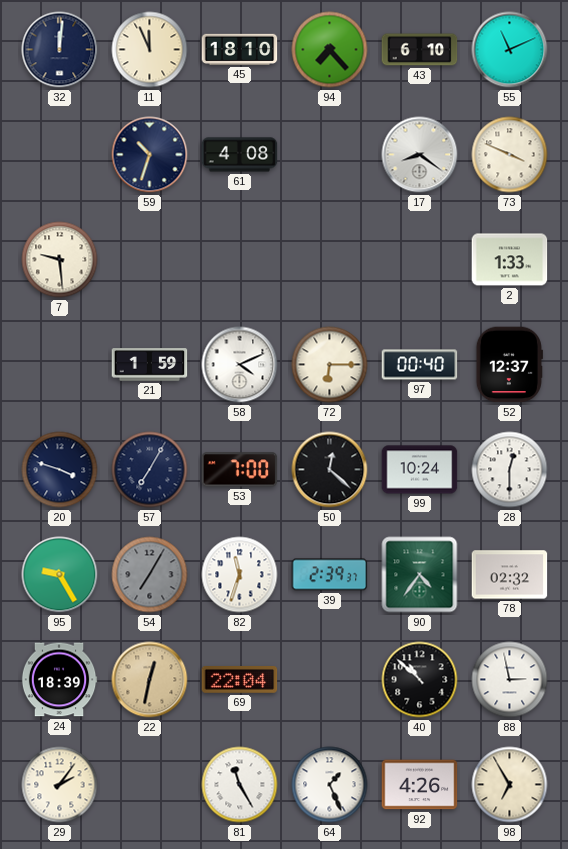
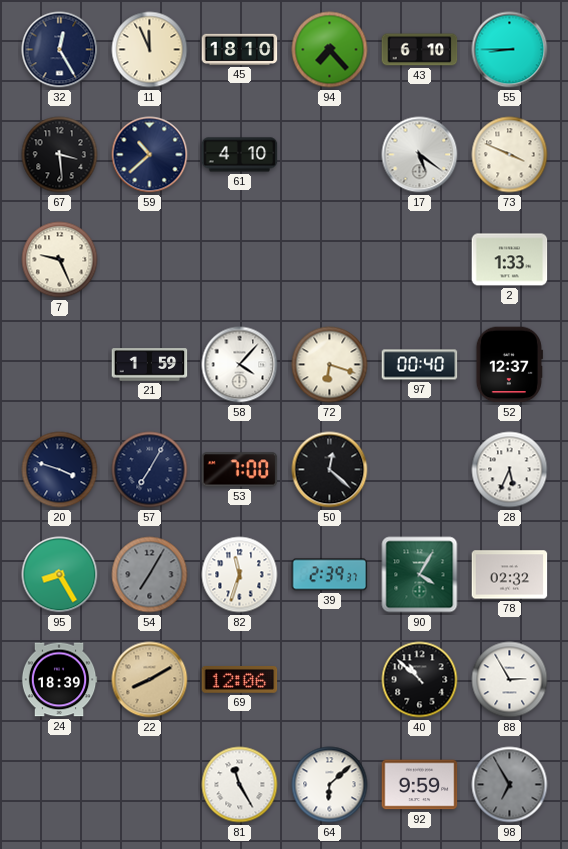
32: 12:01 -> 12:25
55: 11:11 -> 8:45
67: none -> 3:29
59: 10:33 -> 10:38
61: 4:08 -> 4:10
17: 8:21 -> 5:21
7: 9:29 -> 9:26
58: 4:11 -> 4:07
72: 6:15 -> 6:18
99: 10:24 -> none
28: 12:30 -> 5:34
95: 9:25 -> 8:25
90: 4:36 -> 4:05
22: 12:32 -> 8:10
69: 22:04 -> 12:06
88: 2:58 -> 2:55
29: 2:06 -> none
64: 1:26 -> 6:08
92: 4:26 -> 9:59
98 dial: cream -> grey
